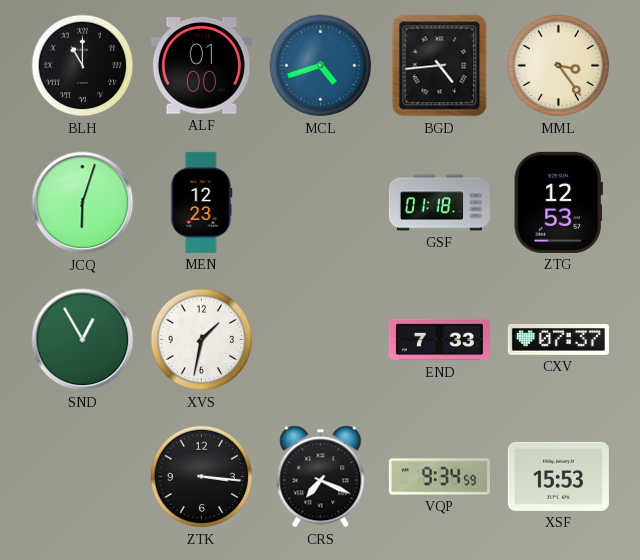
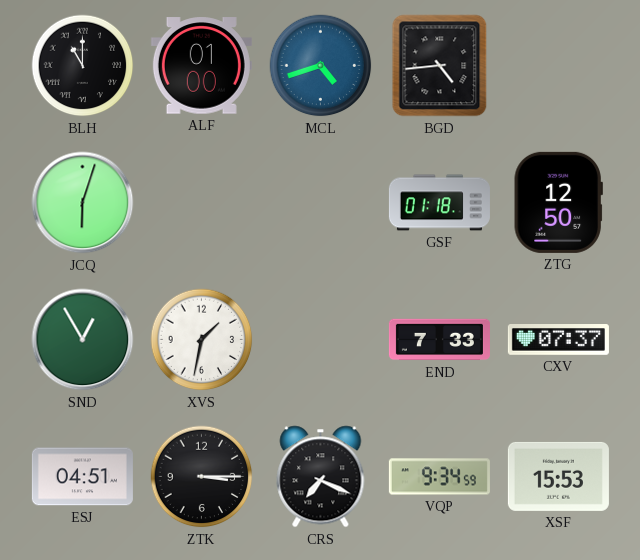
MML: 3:24 -> none
MEN: 12:23 -> none
ZTG: 12:53 -> 12:50
ESJ: none -> 04:51
ZTK: 3:16 -> 3:15
